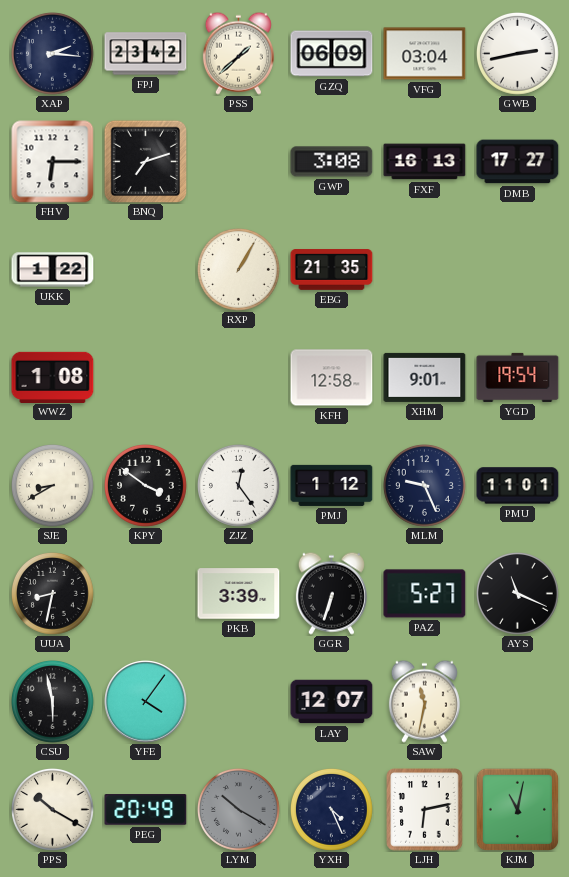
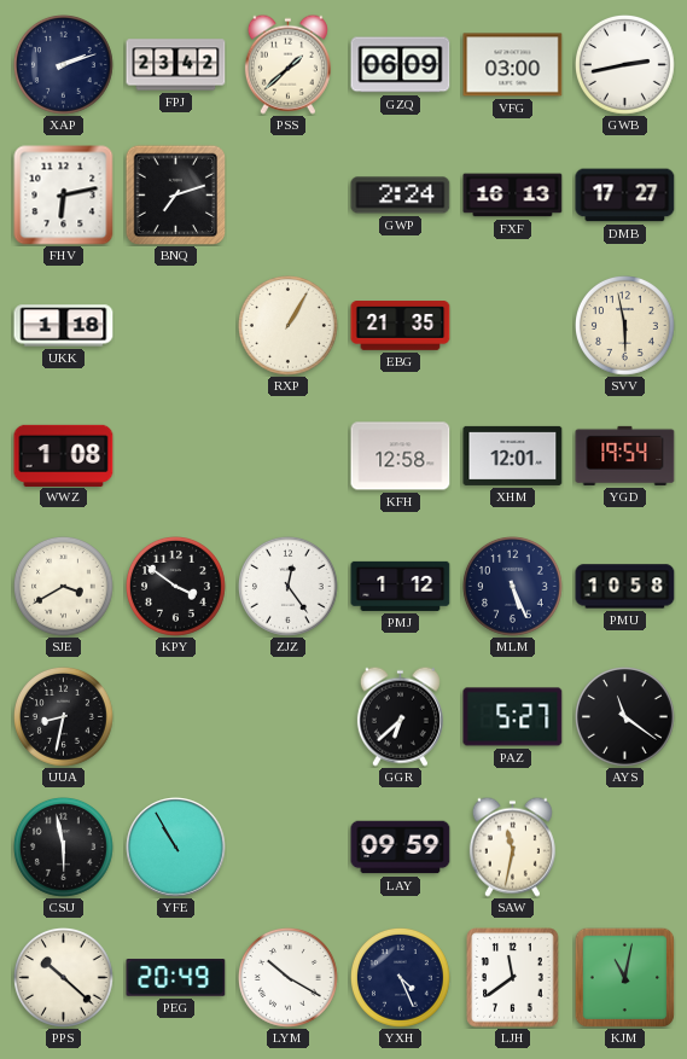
XAP: 2:16 -> 2:12
VFG: 03:04 -> 03:00
FHV: 6:15 -> 6:13
GWP: 3:08 -> 2:24
UKK: 1:22 -> 1:18
SVV: none -> 5:58
XHM: 9:01 -> 12:01
SJE: 8:40 -> 3:40
MLM: 9:26 -> 5:26
PMU: 11:01 -> 10:58
PKB: 3:39 -> none
GGR: 6:33 -> 6:38
AYS: 11:19 -> 11:21
YFE: 4:06 -> 10:55
LAY: 12:07 -> 09:59
PPS: 10:20 -> 10:22
LYM dial: grey -> white
LJH: 6:13 -> 11:39
